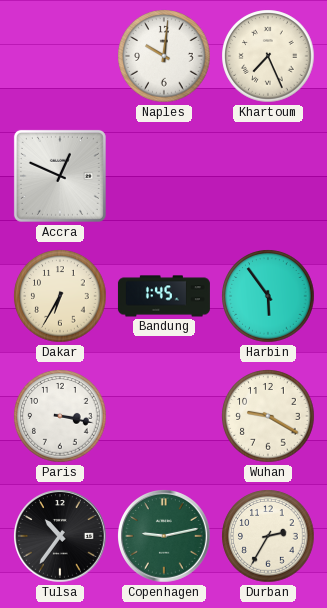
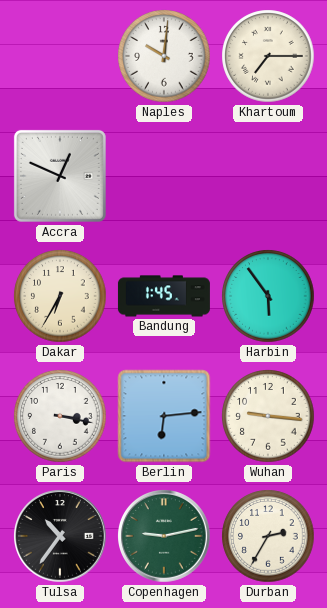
Khartoum: 7:26 -> 7:15
Berlin: none -> 6:14
Wuhan: 9:20 -> 9:16
